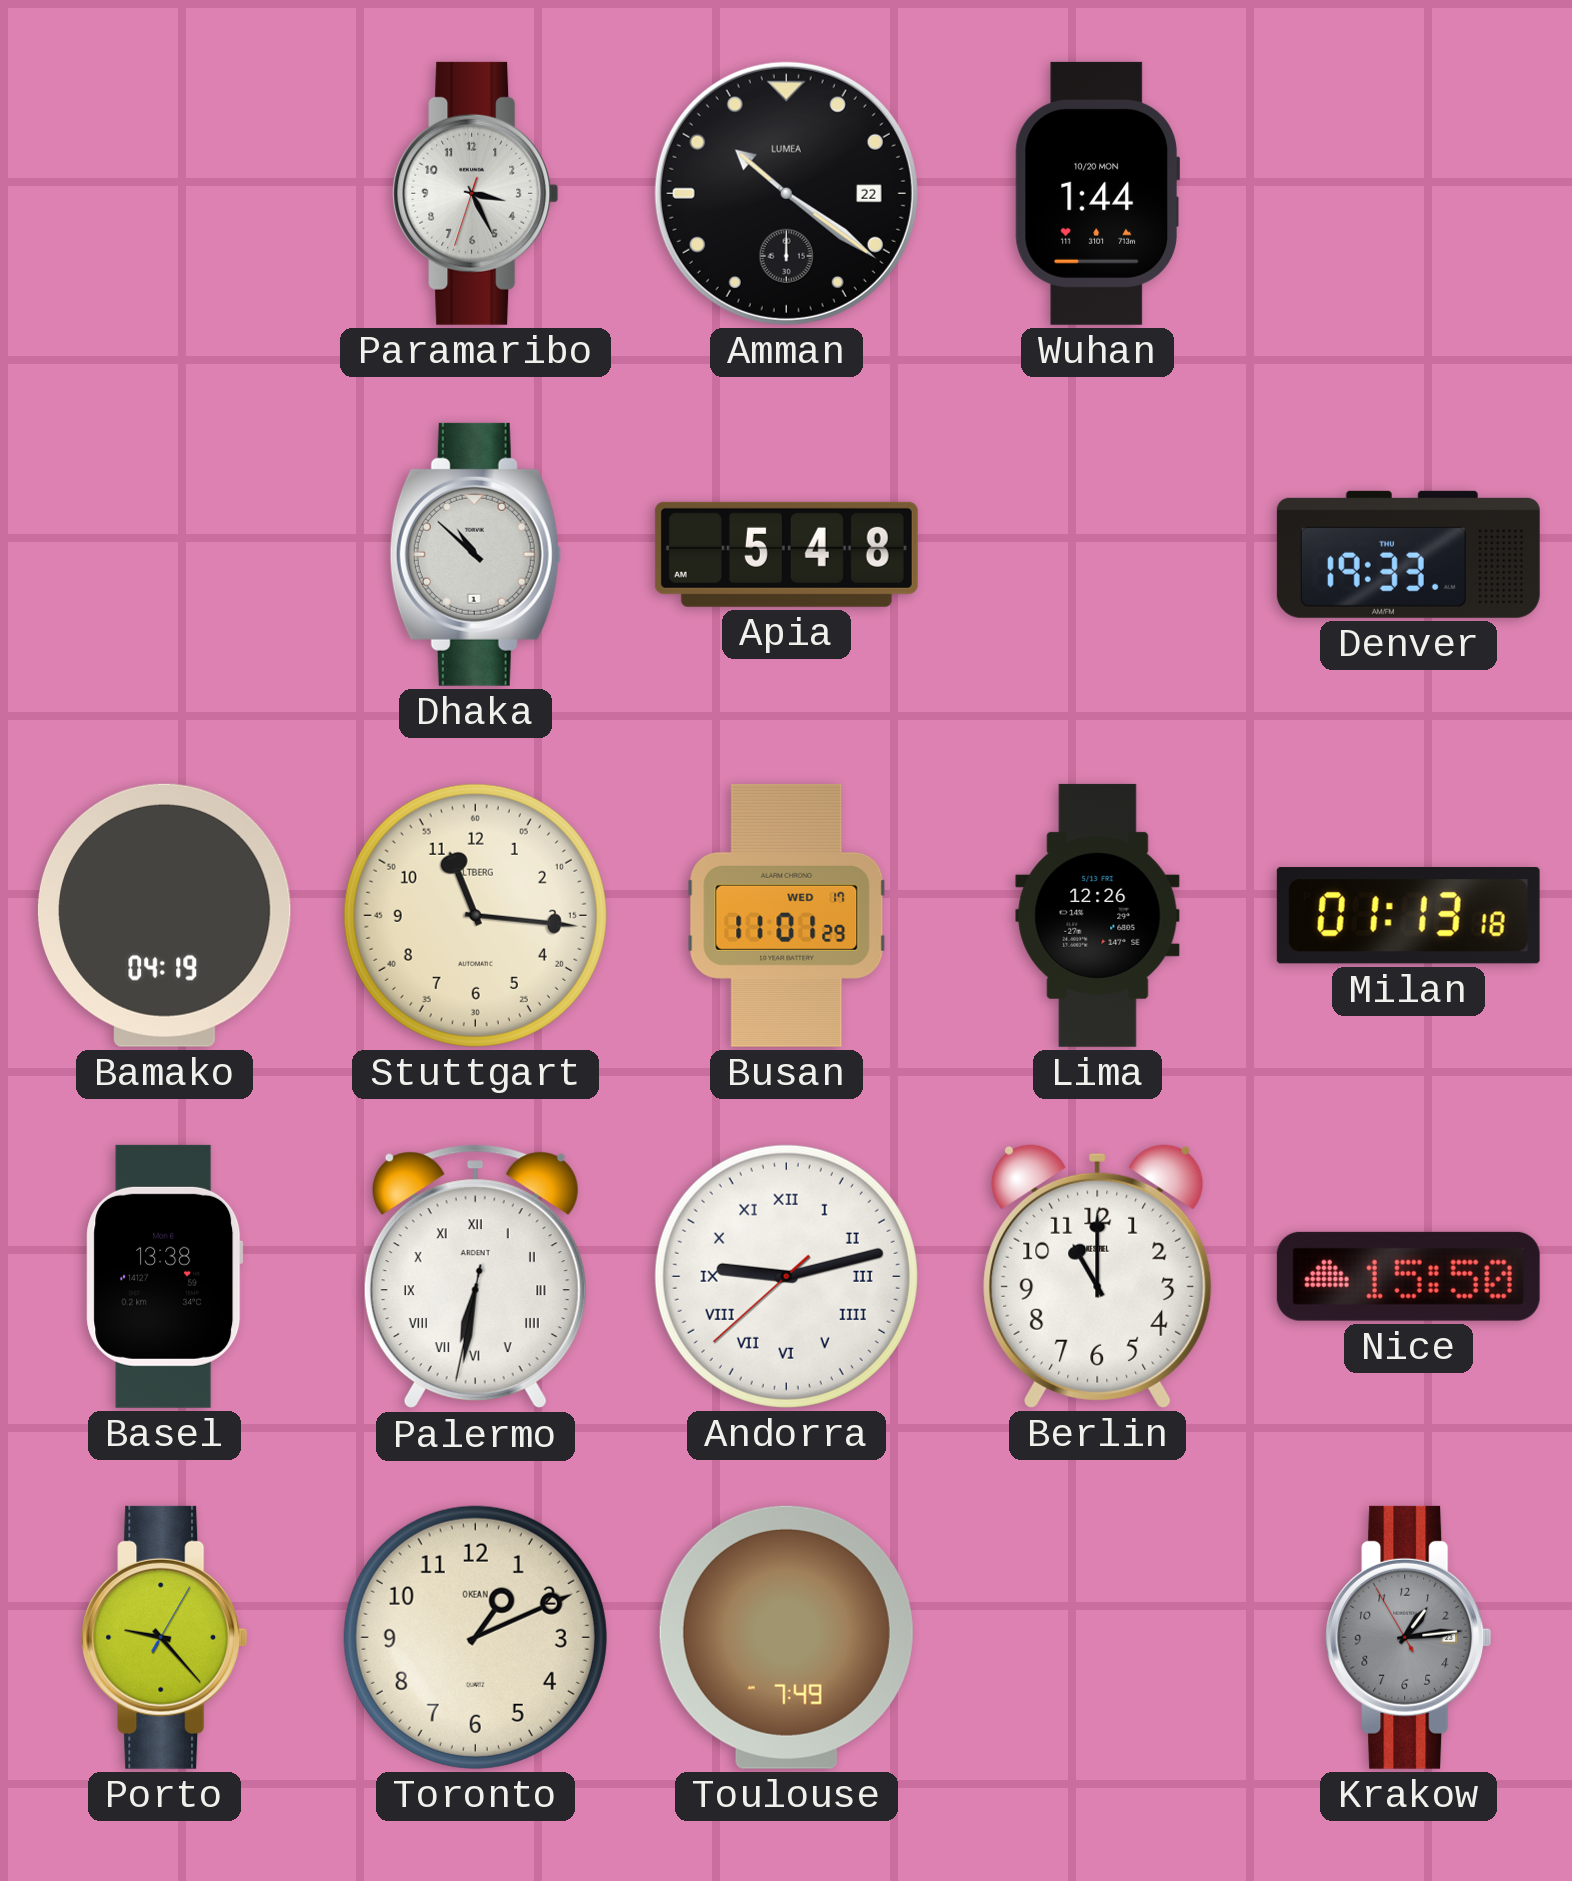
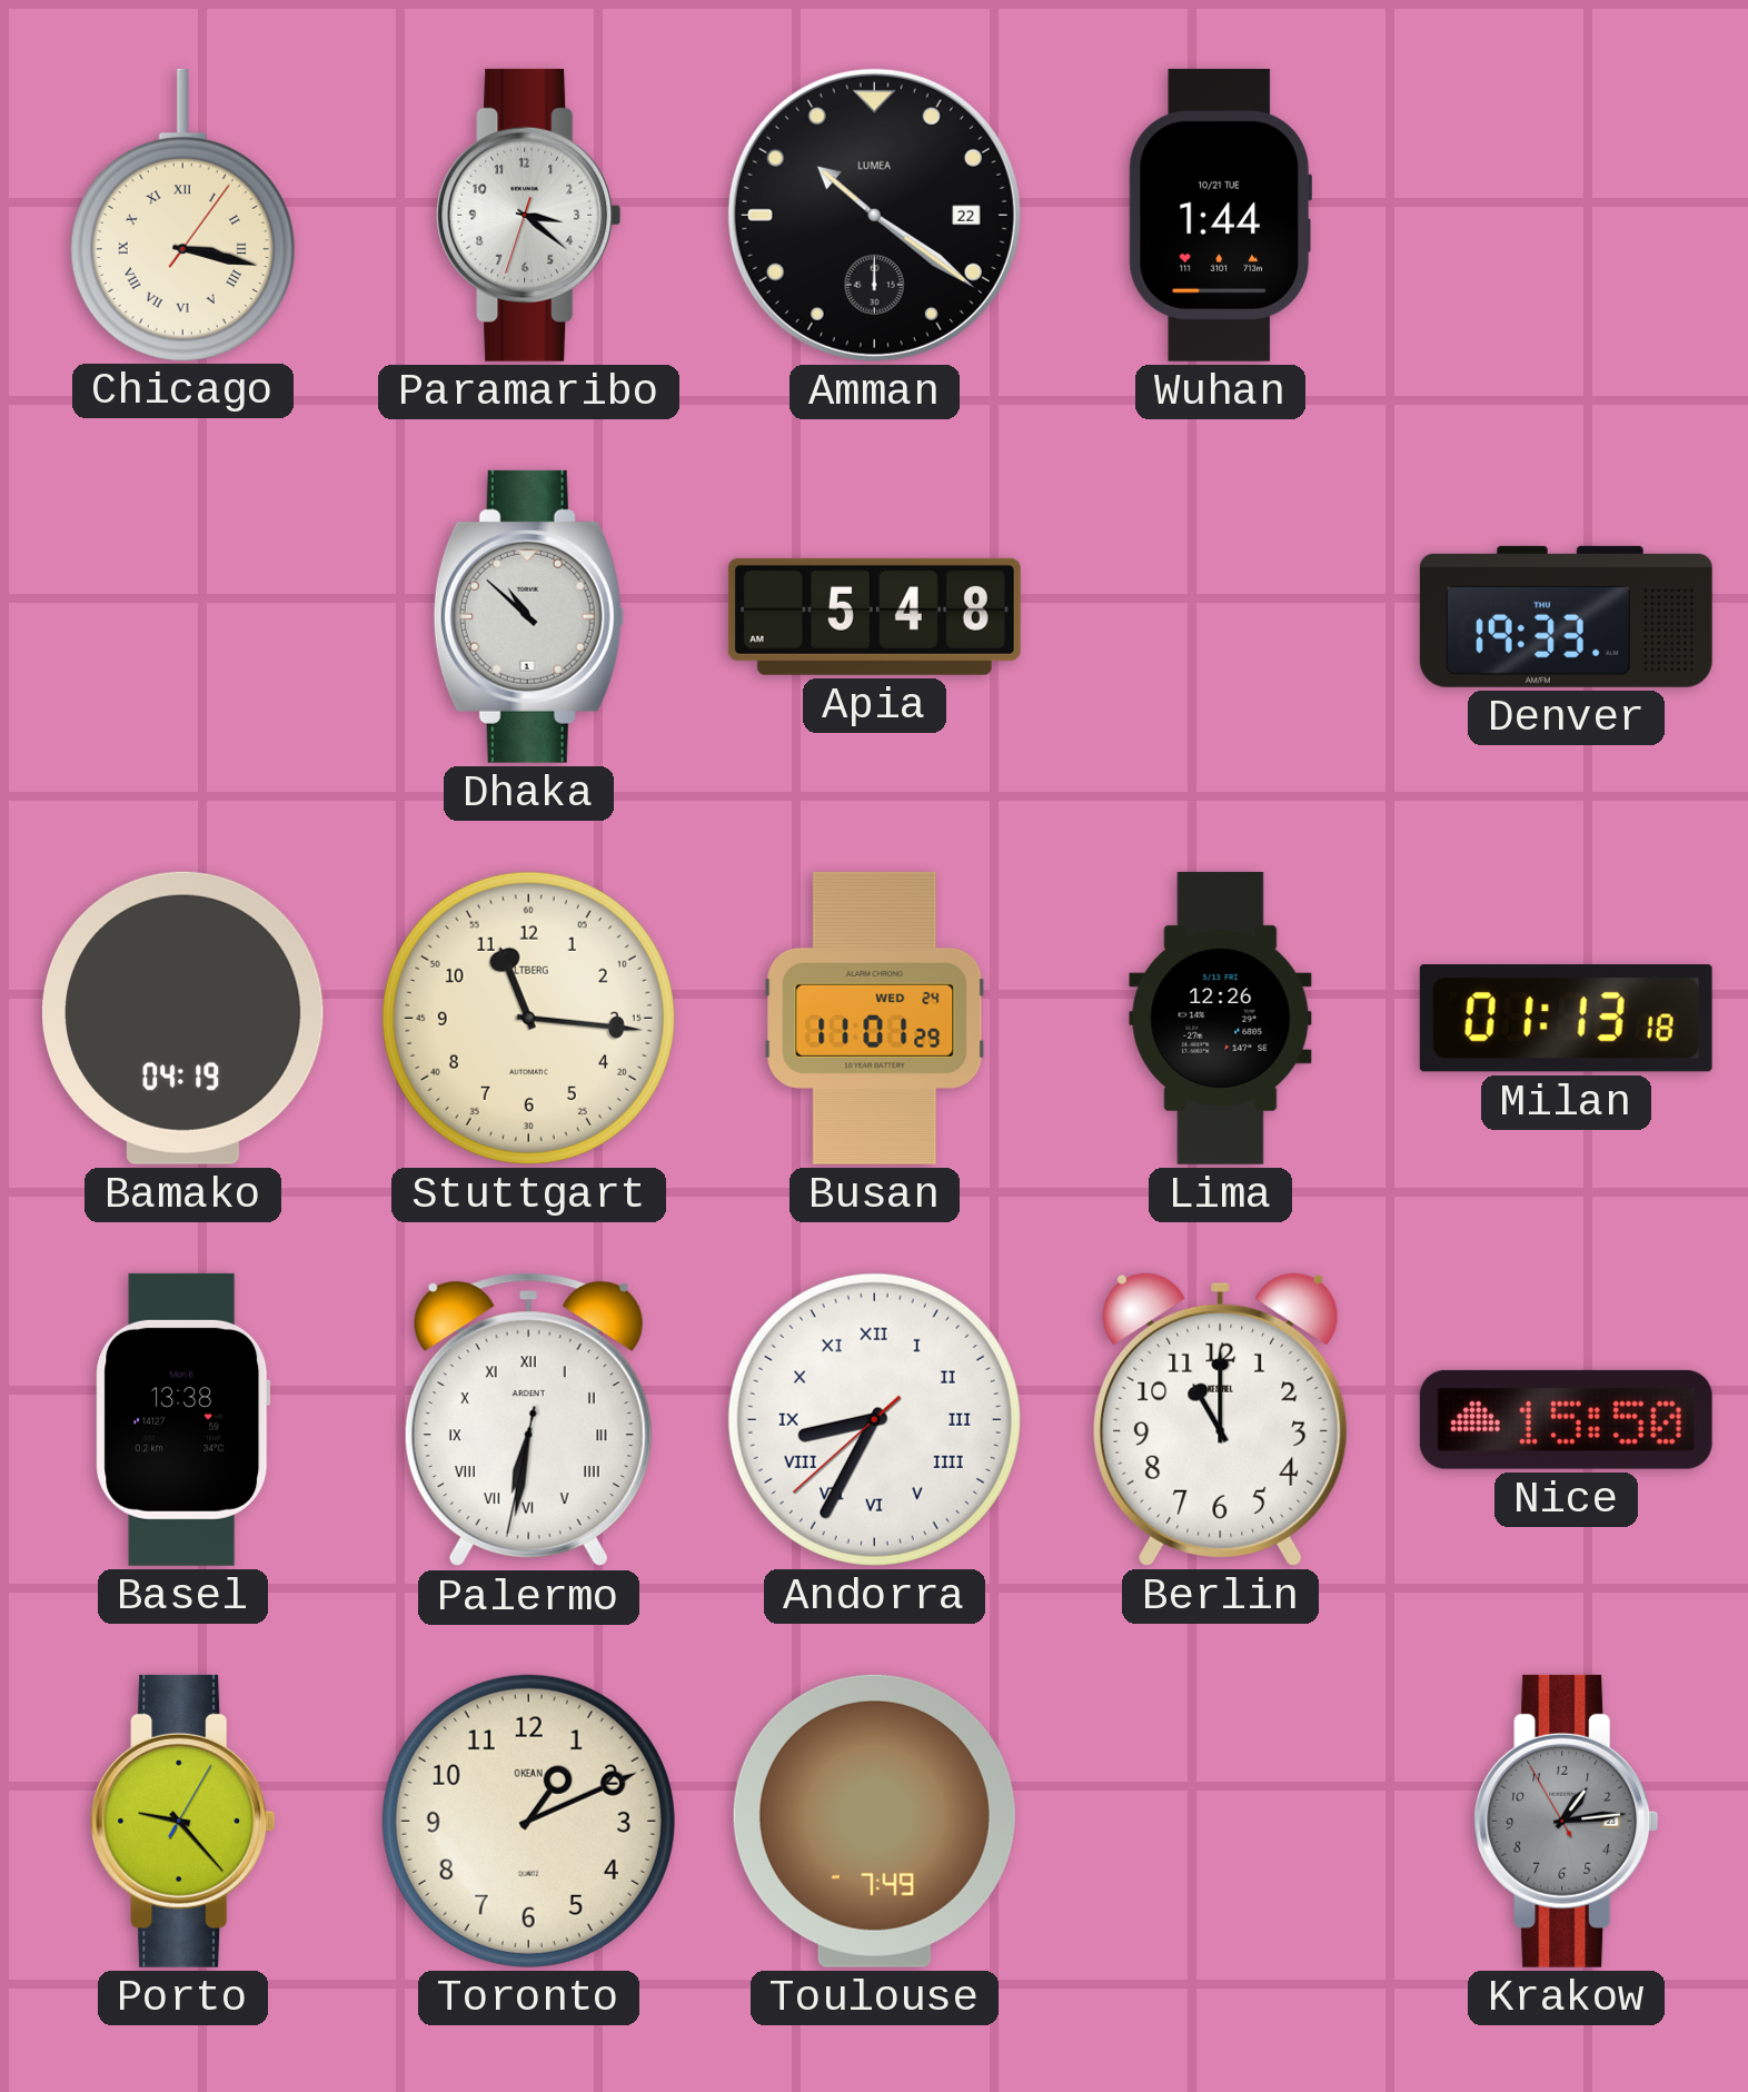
Chicago: none -> 3:17
Paramaribo: 3:25 -> 3:21
Wuhan date: 10/20 MON -> 10/21 TUE
Busan date: WED 17 -> WED 24
Andorra: 9:12 -> 8:34
